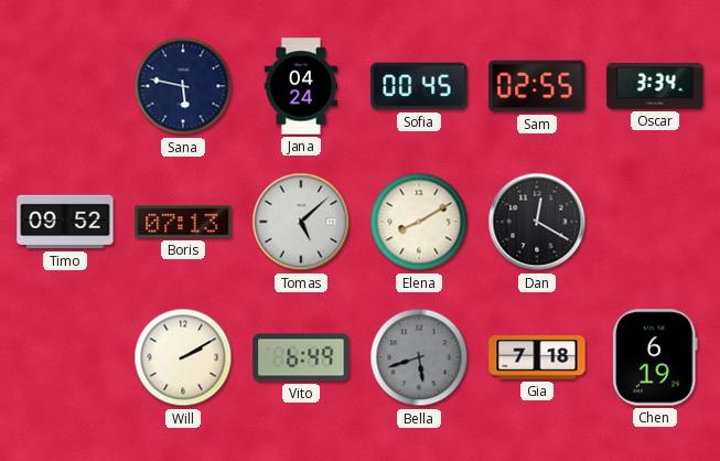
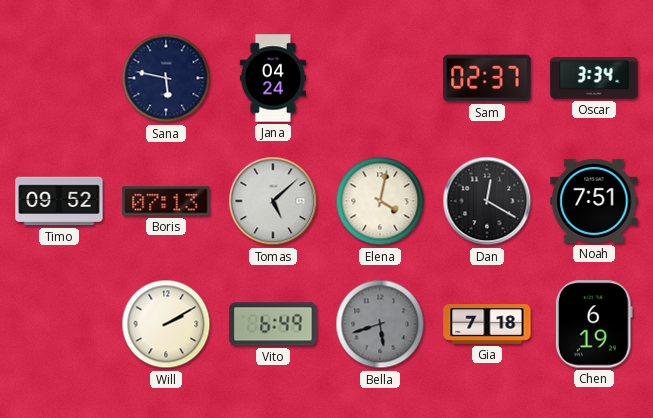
Sofia: 00:45 -> none
Sam: 02:55 -> 02:37
Elena: 8:10 -> 4:02
Noah: none -> 7:51
